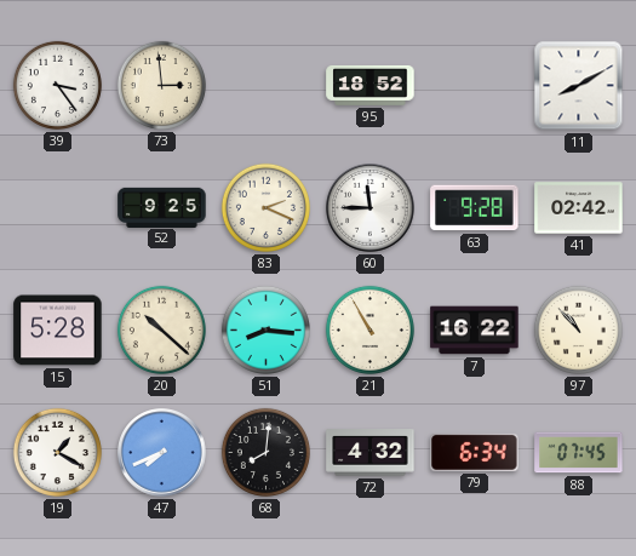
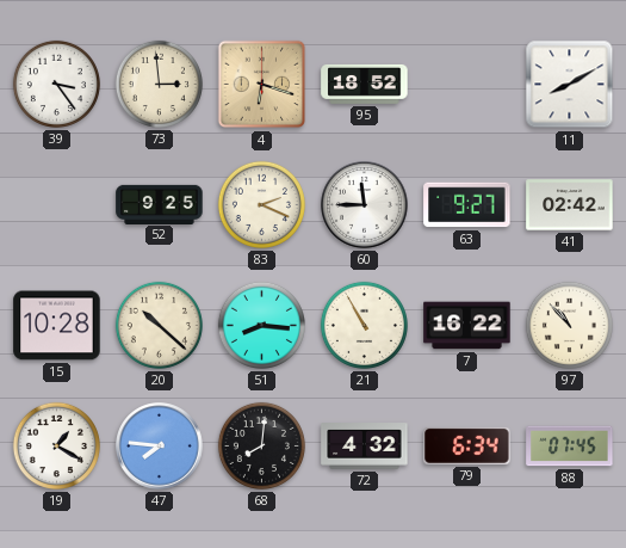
4: none -> 6:18
63: 9:28 -> 9:27
15: 5:28 -> 10:28
47: 7:41 -> 7:46
